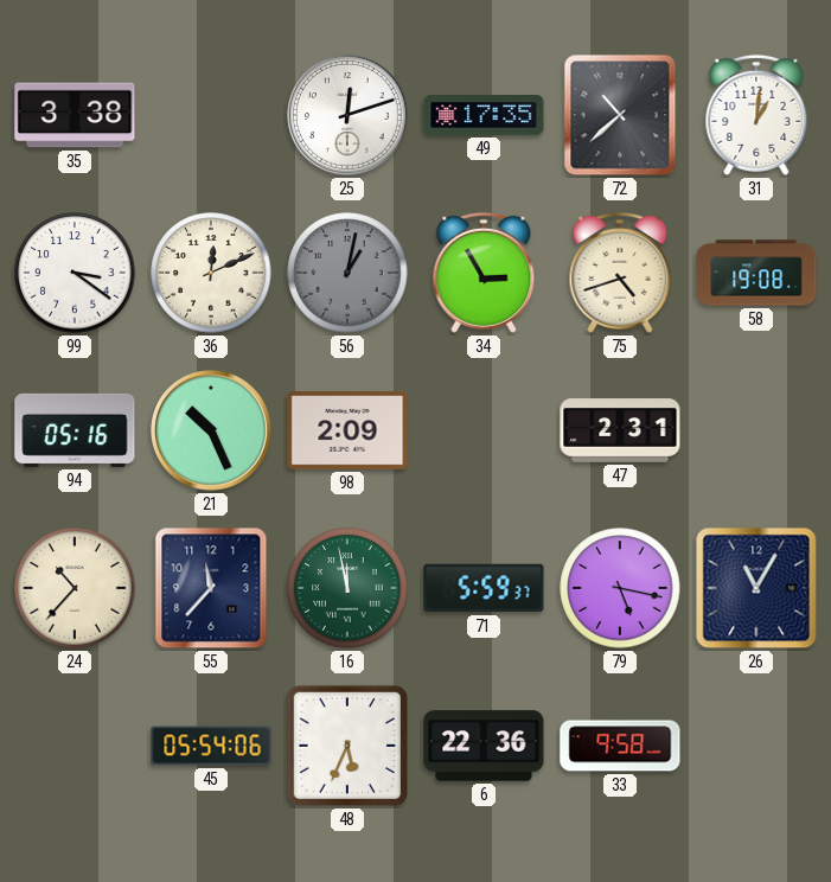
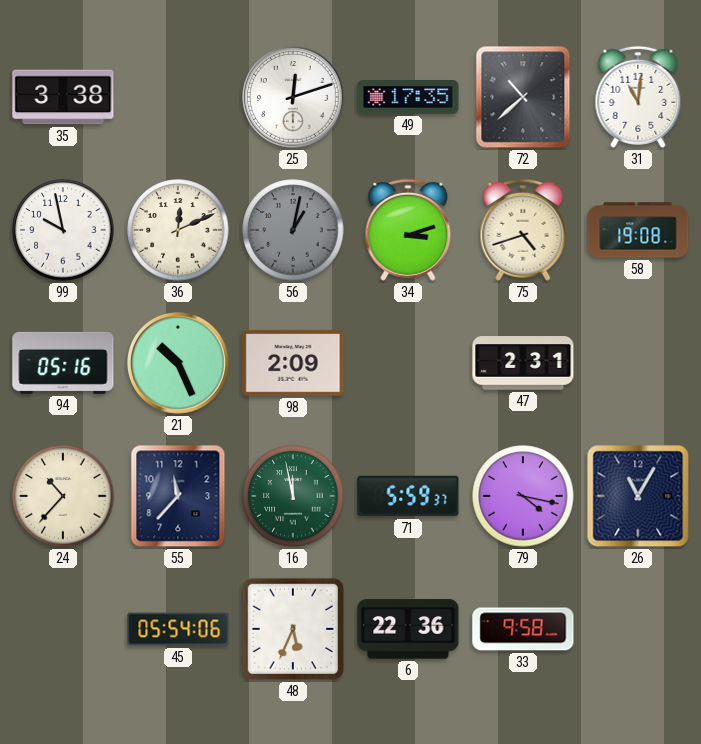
31: 1:01 -> 11:01
99: 3:21 -> 9:58
34: 2:55 -> 3:12
79: 5:17 -> 4:17
